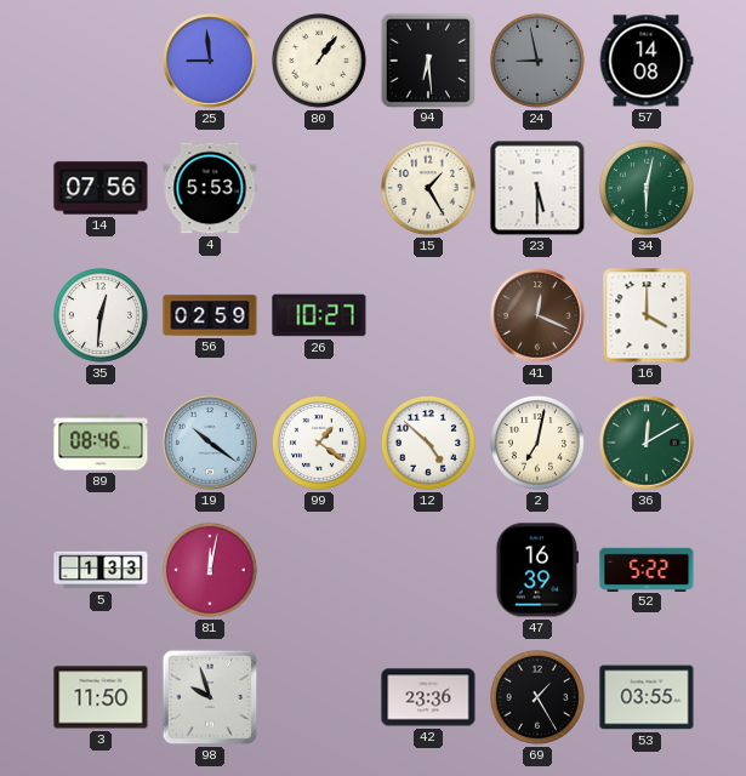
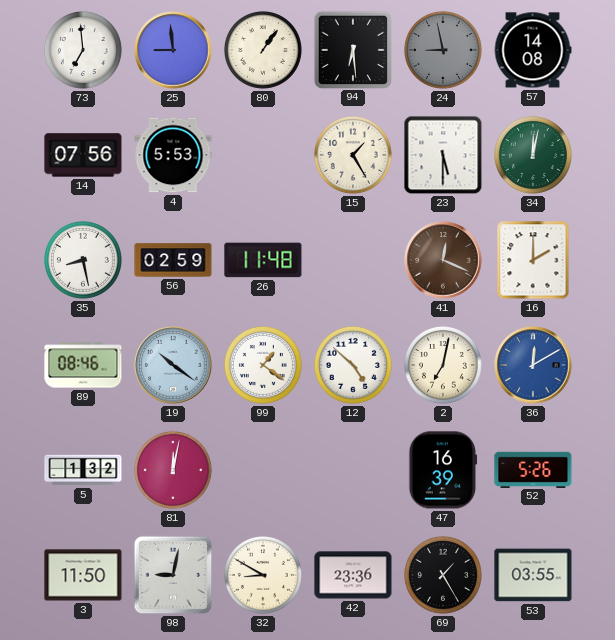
73: none -> 6:59
34: 6:02 -> 12:02
35: 12:31 -> 8:28
26: 10:27 -> 11:48
16: 4:00 -> 2:00
36 dial: green -> blue
5: 1:33 -> 1:32
52: 5:22 -> 5:26
98: 9:57 -> 9:02
32: none -> 8:50
